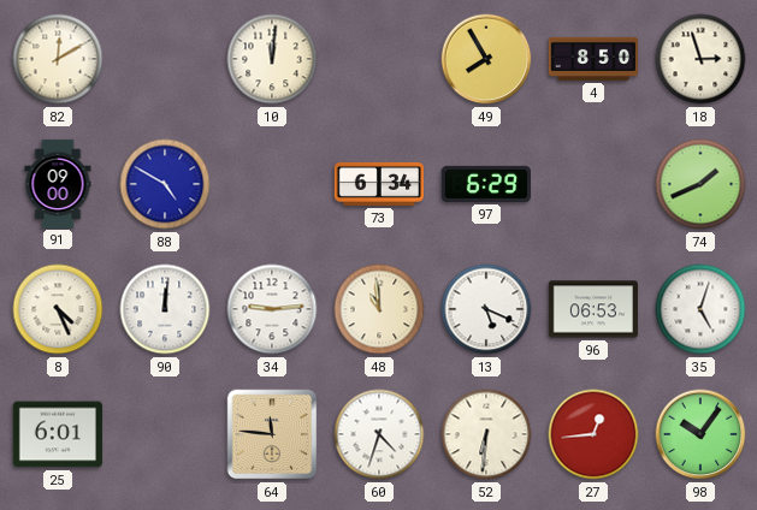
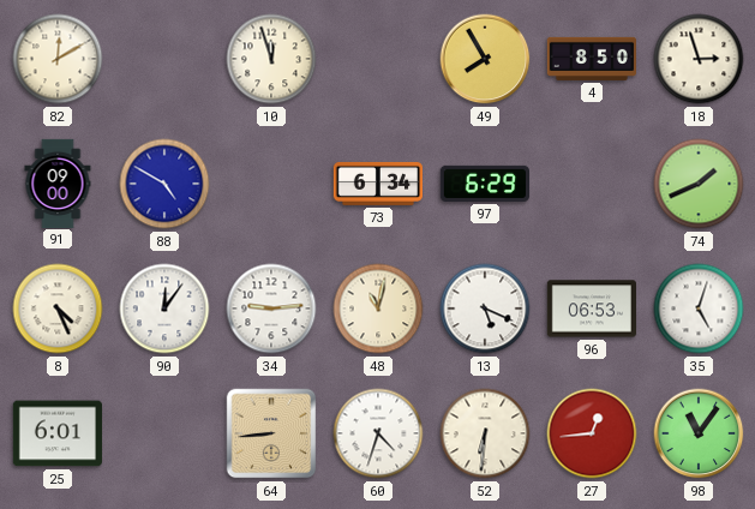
10: 12:01 -> 11:57
90: 12:01 -> 12:06
48: 10:59 -> 11:02
64: 11:46 -> 8:44
98: 10:06 -> 11:06
